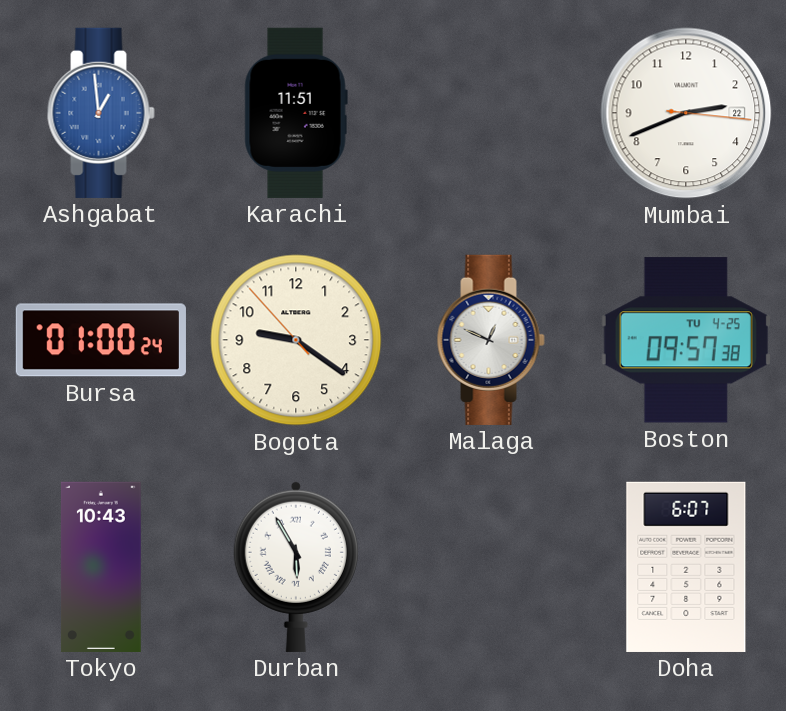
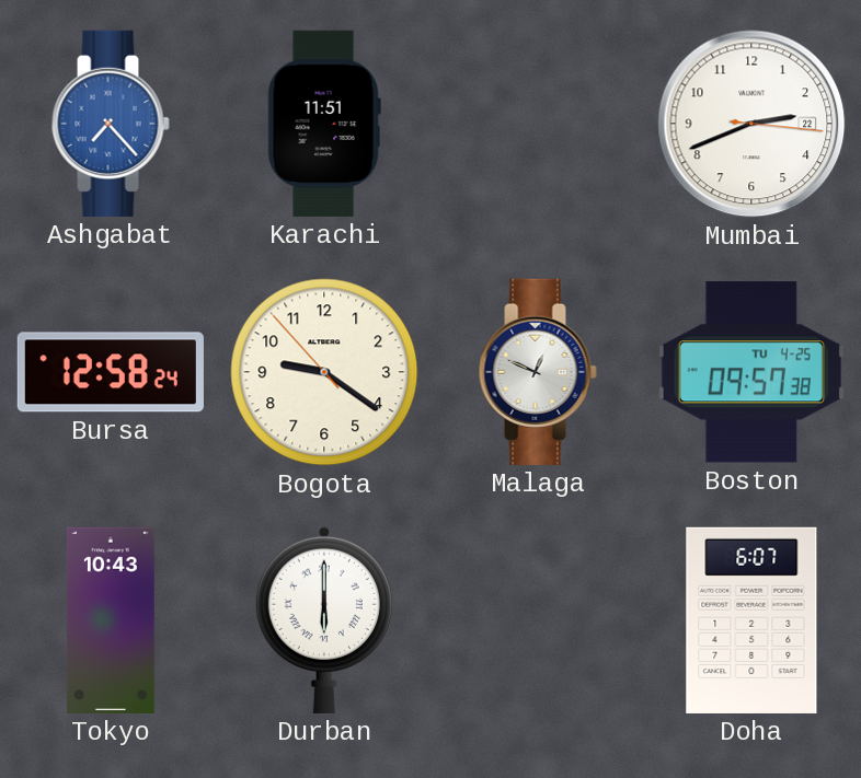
Ashgabat: 12:59 -> 7:23
Bursa: 01:00 -> 12:58
Durban: 5:55 -> 6:00
